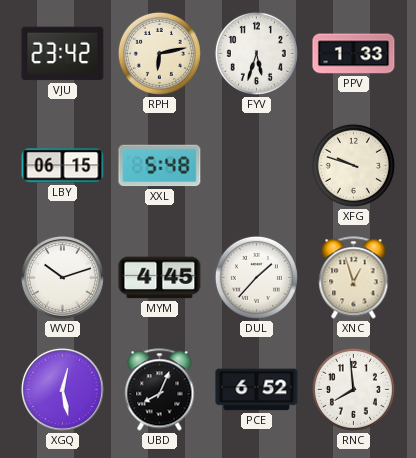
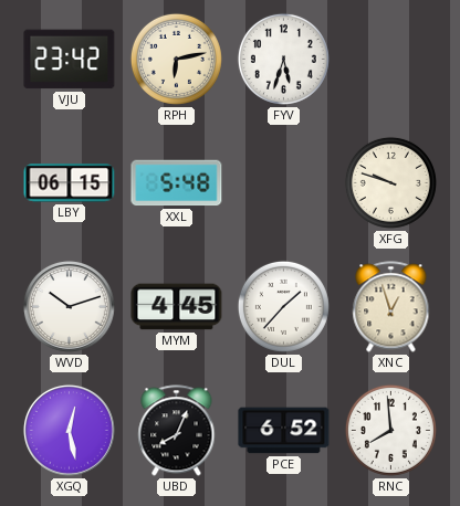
PPV: 1:33 -> none
